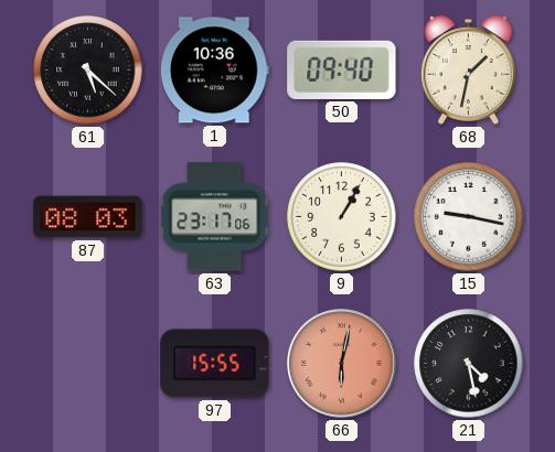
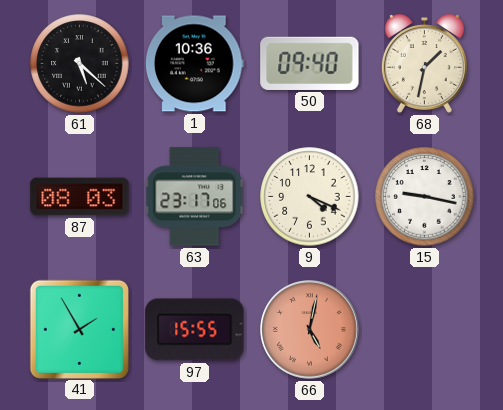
9: 1:05 -> 4:19
41: none -> 1:55
66: 6:02 -> 5:02
21: 4:28 -> none
